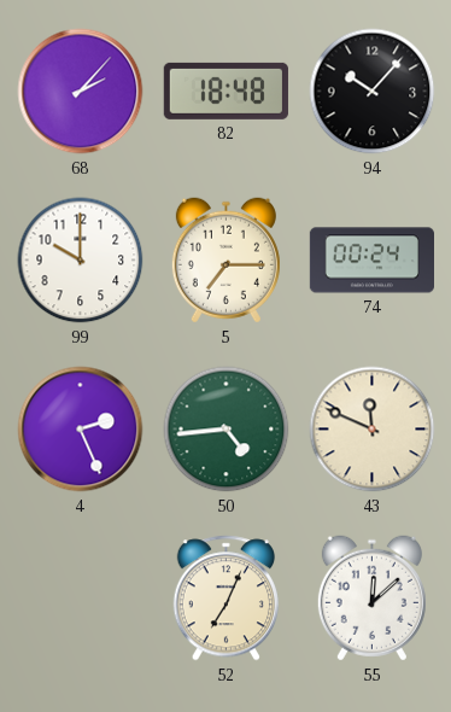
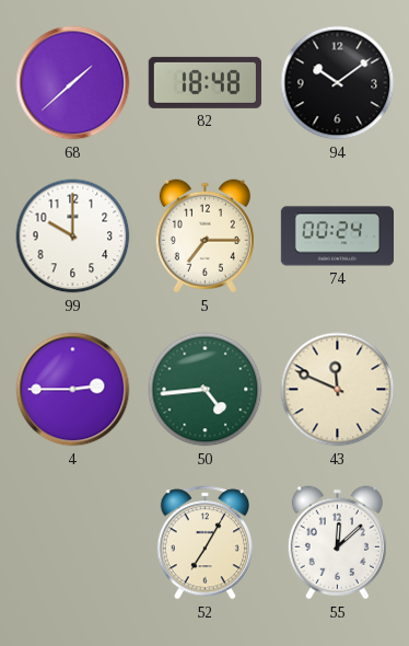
68: 2:07 -> 1:38
94: 10:07 -> 10:09
4: 2:26 -> 2:45
52: 7:04 -> 7:05
